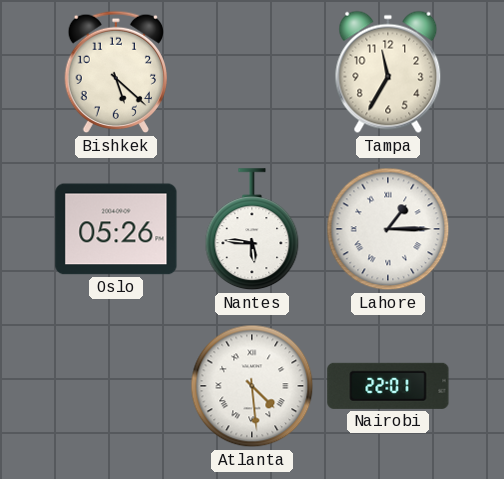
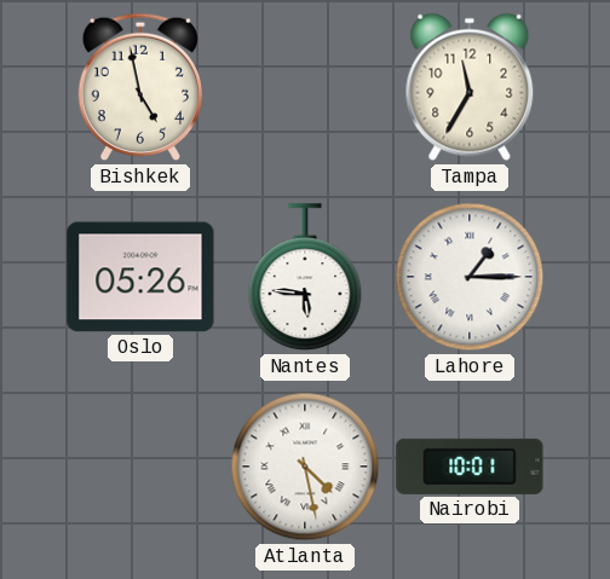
Bishkek: 5:22 -> 4:58
Atlanta: 4:29 -> 4:28
Nairobi: 22:01 -> 10:01
